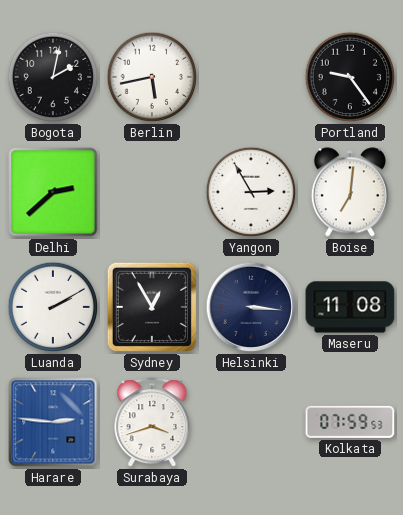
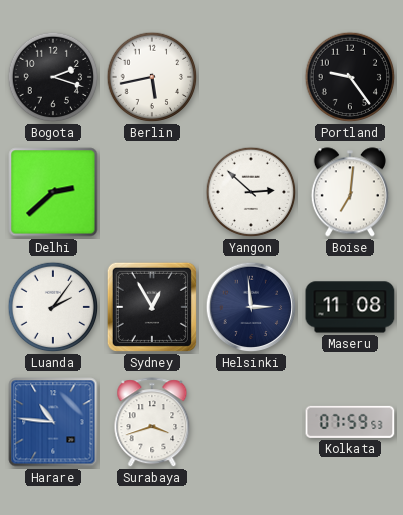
Bogota: 2:02 -> 2:18
Yangon: 2:55 -> 2:52
Luanda: 2:10 -> 2:06
Helsinki: 3:16 -> 2:59
Harare: 2:46 -> 10:46
